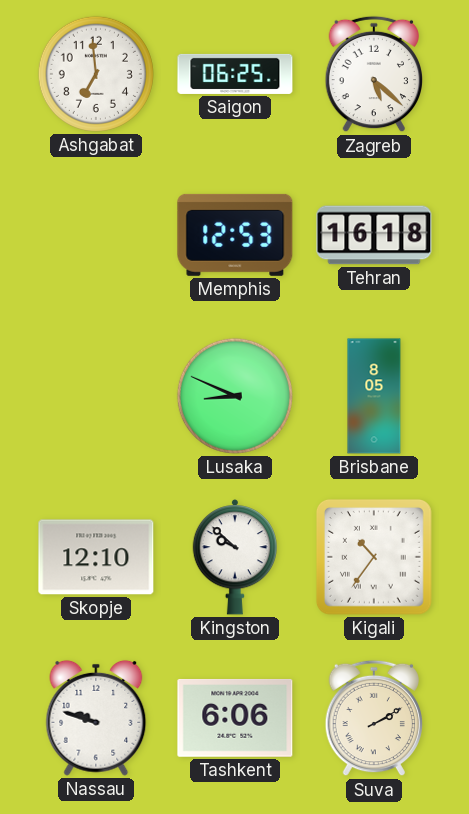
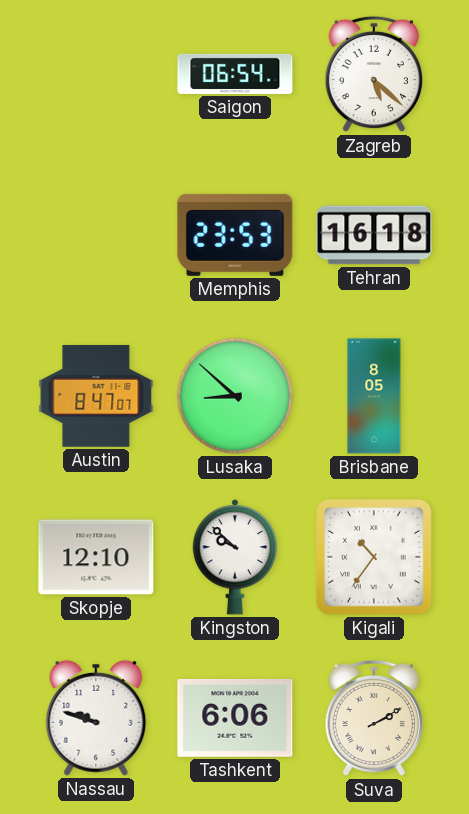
Ashgabat: 6:59 -> none
Saigon: 06:25 -> 06:54
Memphis: 12:53 -> 23:53
Austin: none -> 8:47
Lusaka: 8:49 -> 8:52
